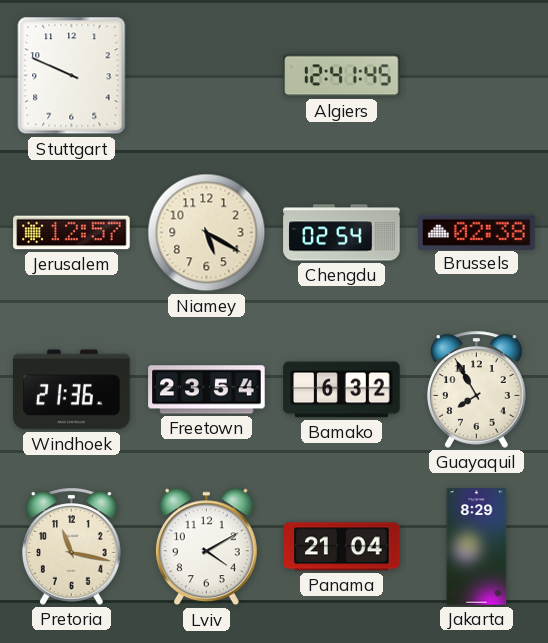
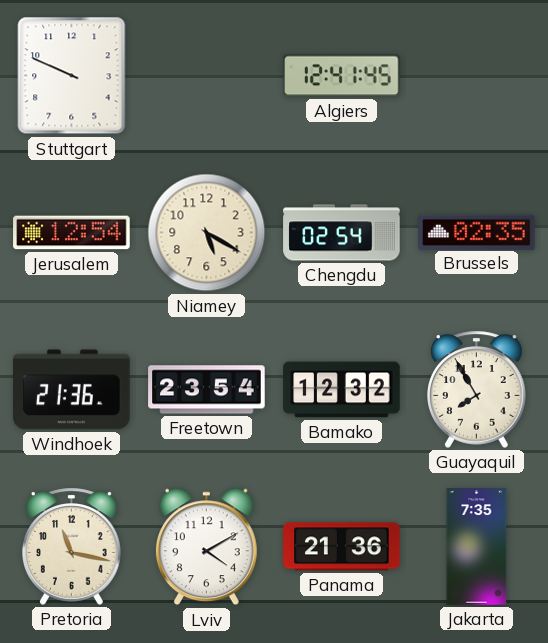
Jerusalem: 12:57 -> 12:54
Brussels: 02:38 -> 02:35
Bamako: 6:32 -> 12:32
Panama: 21:04 -> 21:36
Jakarta: 8:29 -> 7:35
